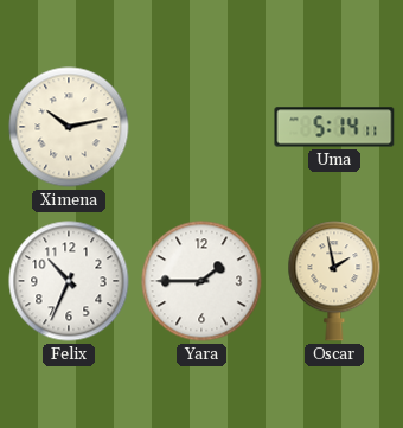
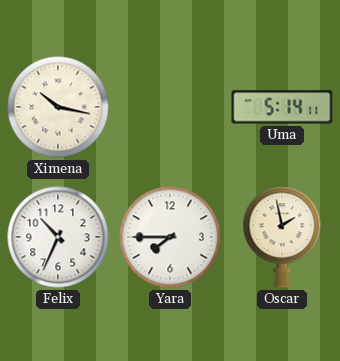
Ximena: 10:13 -> 10:17
Yara: 1:45 -> 7:45
